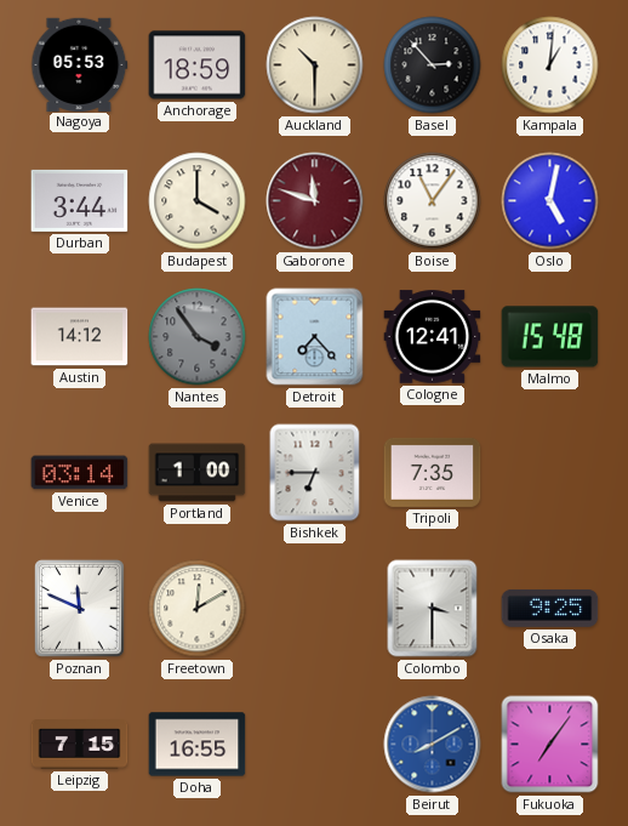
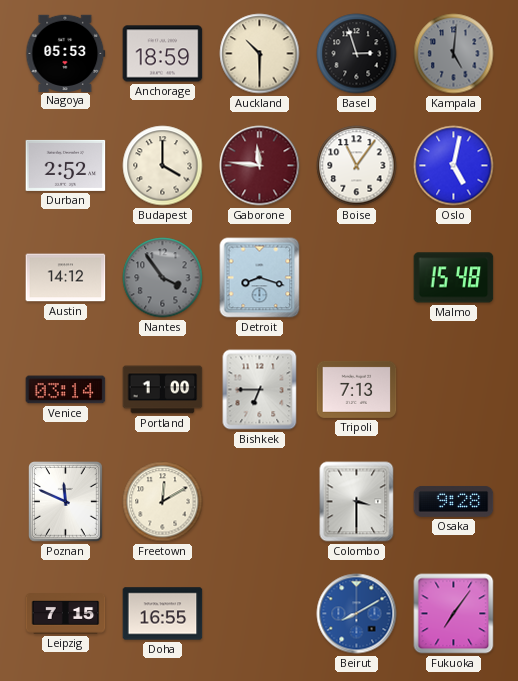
Basel: 2:53 -> 2:57
Kampala: 1:01 -> 5:01
Kampala dial: white -> grey
Durban: 3:44 -> 2:52
Gaborone: 11:48 -> 11:46
Detroit: 7:23 -> 8:18
Cologne: 12:41 -> none
Tripoli: 7:35 -> 7:13
Osaka: 9:25 -> 9:28
